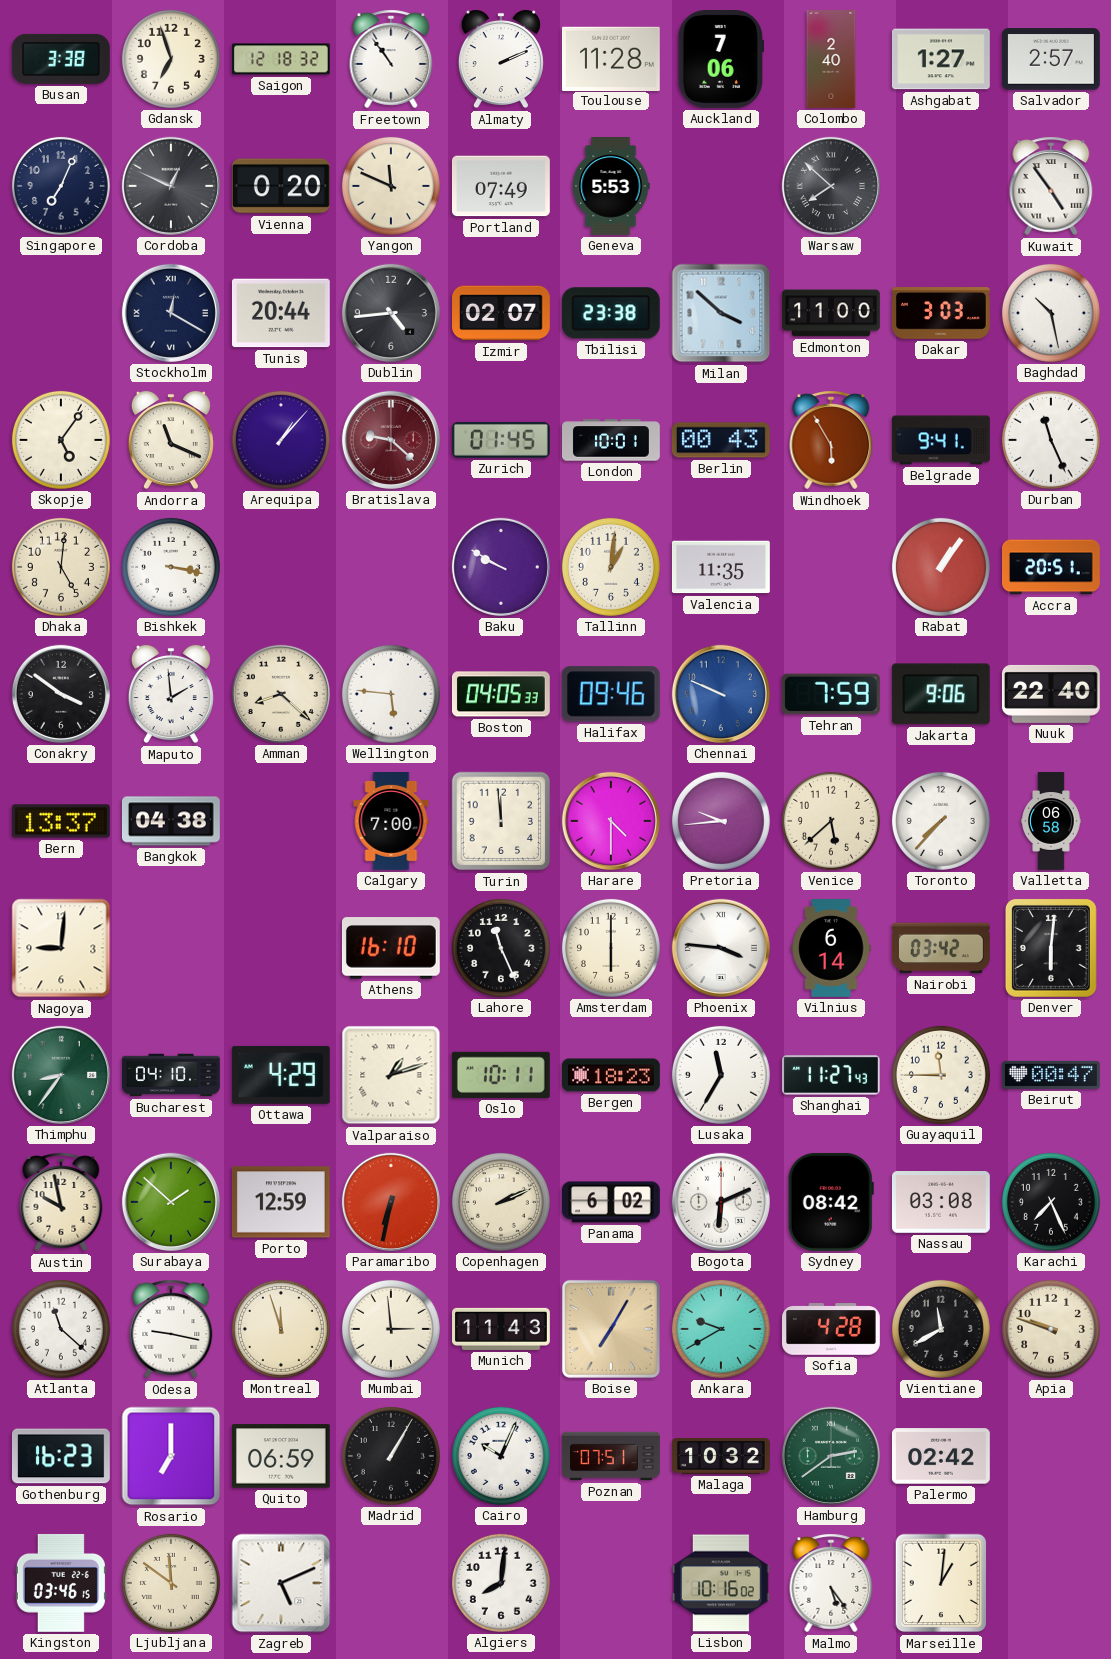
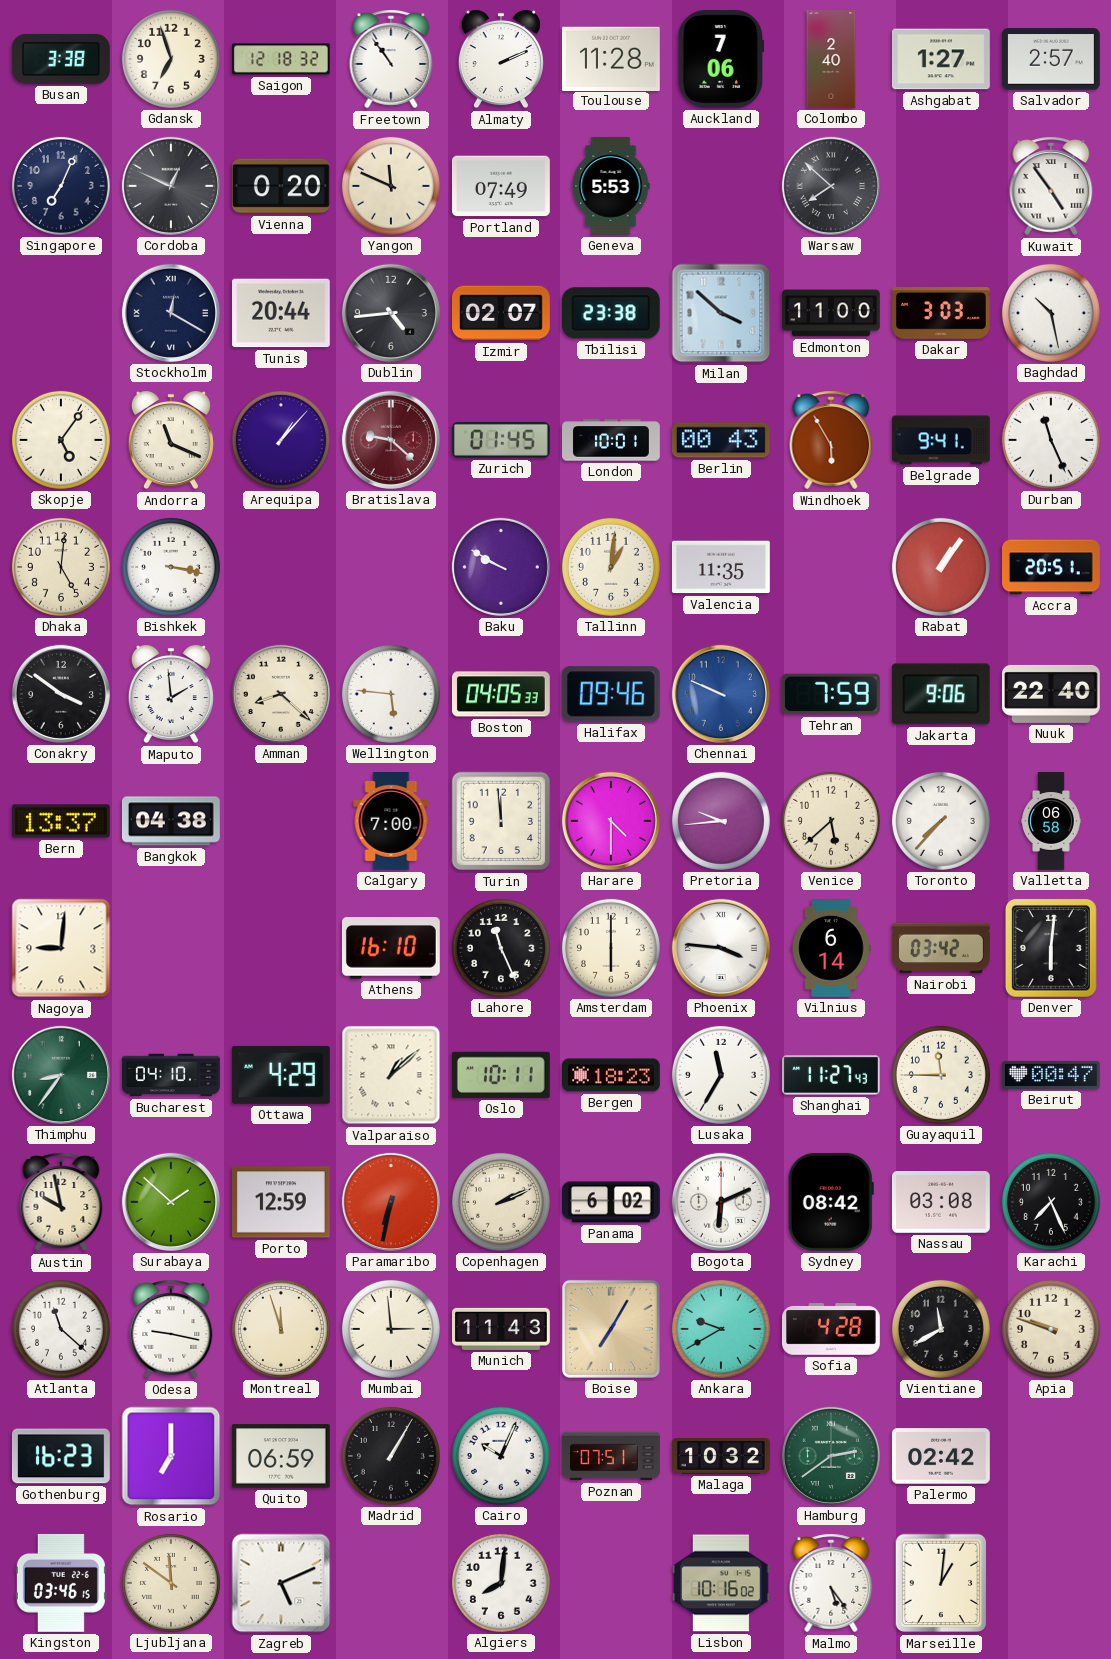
Valparaiso: 1:12 -> 1:08
